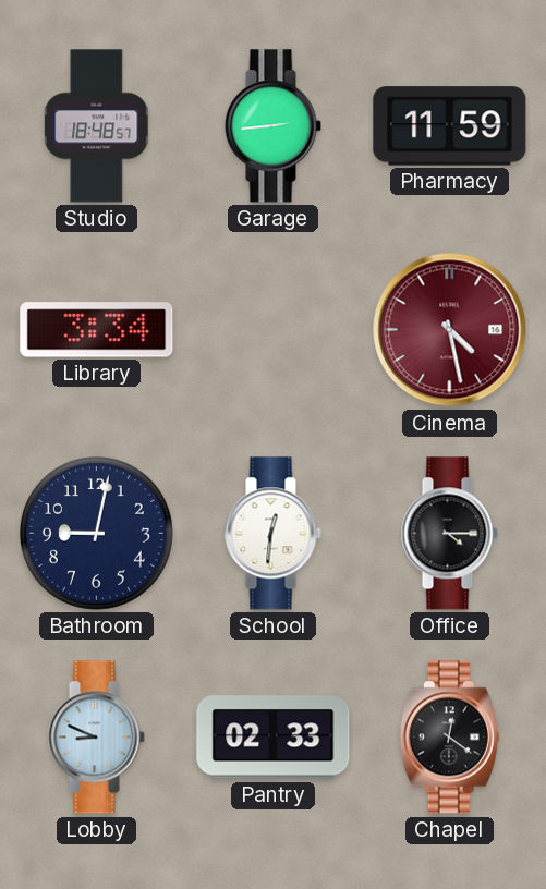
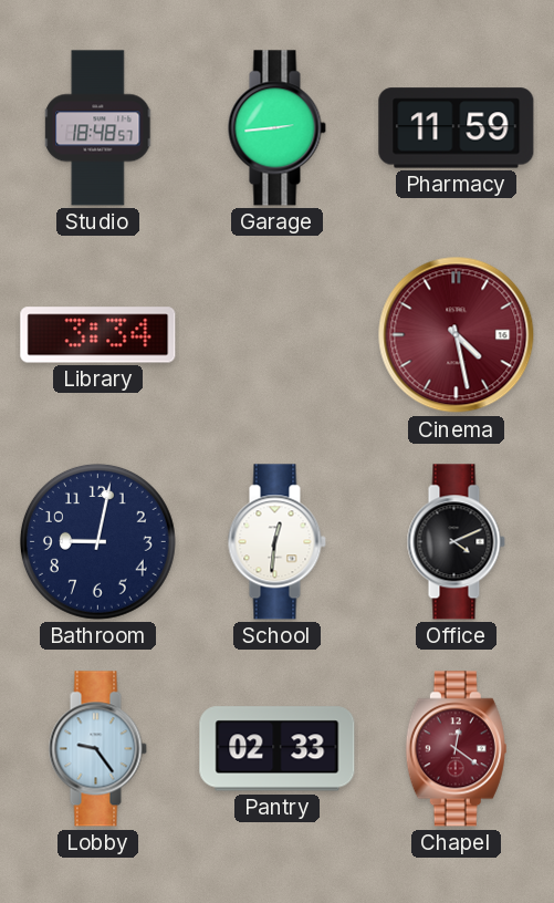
Office: 4:15 -> 4:11
Lobby: 8:49 -> 9:24
Chapel dial: black -> burgundy
